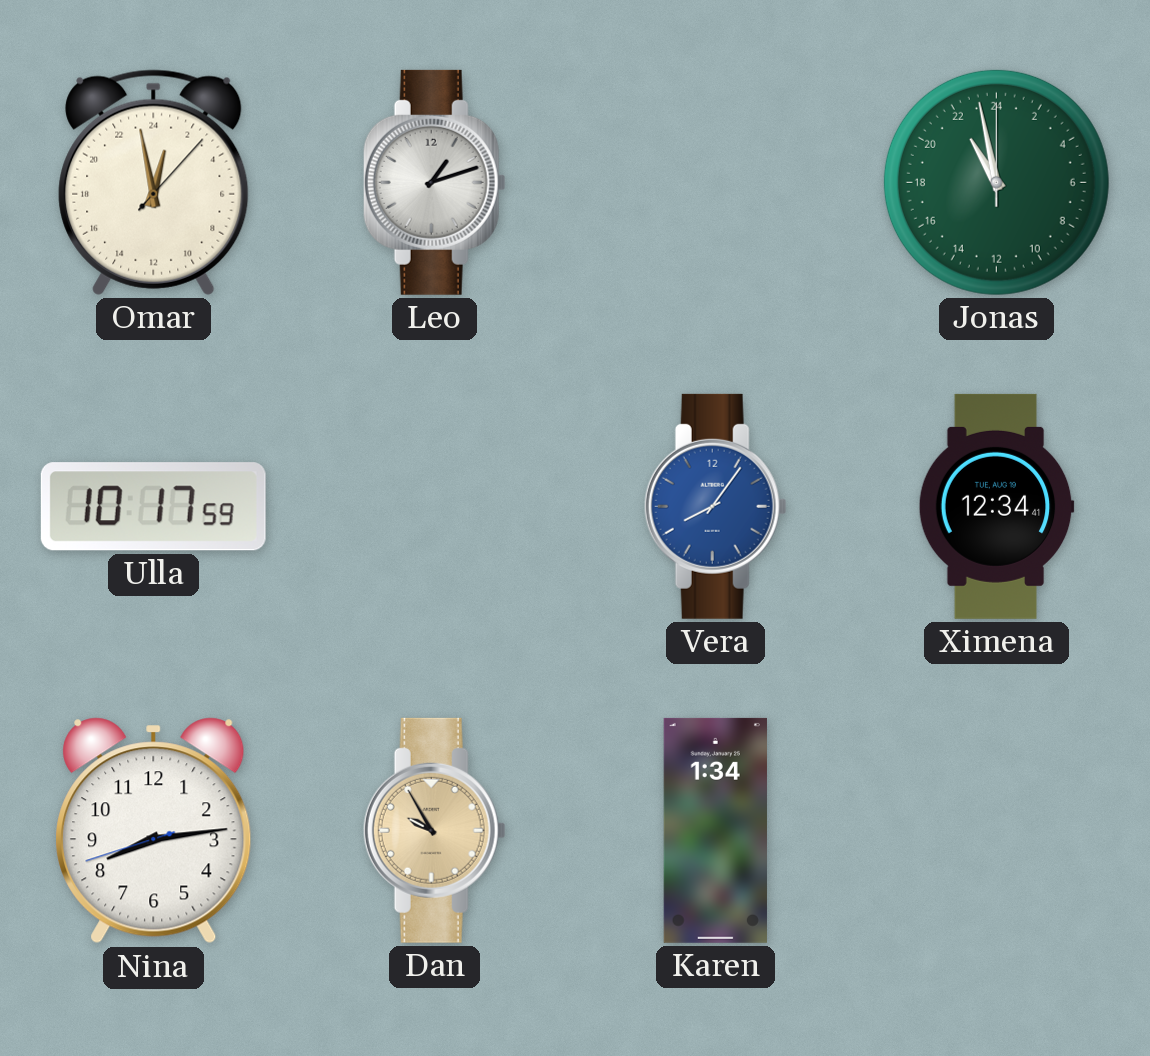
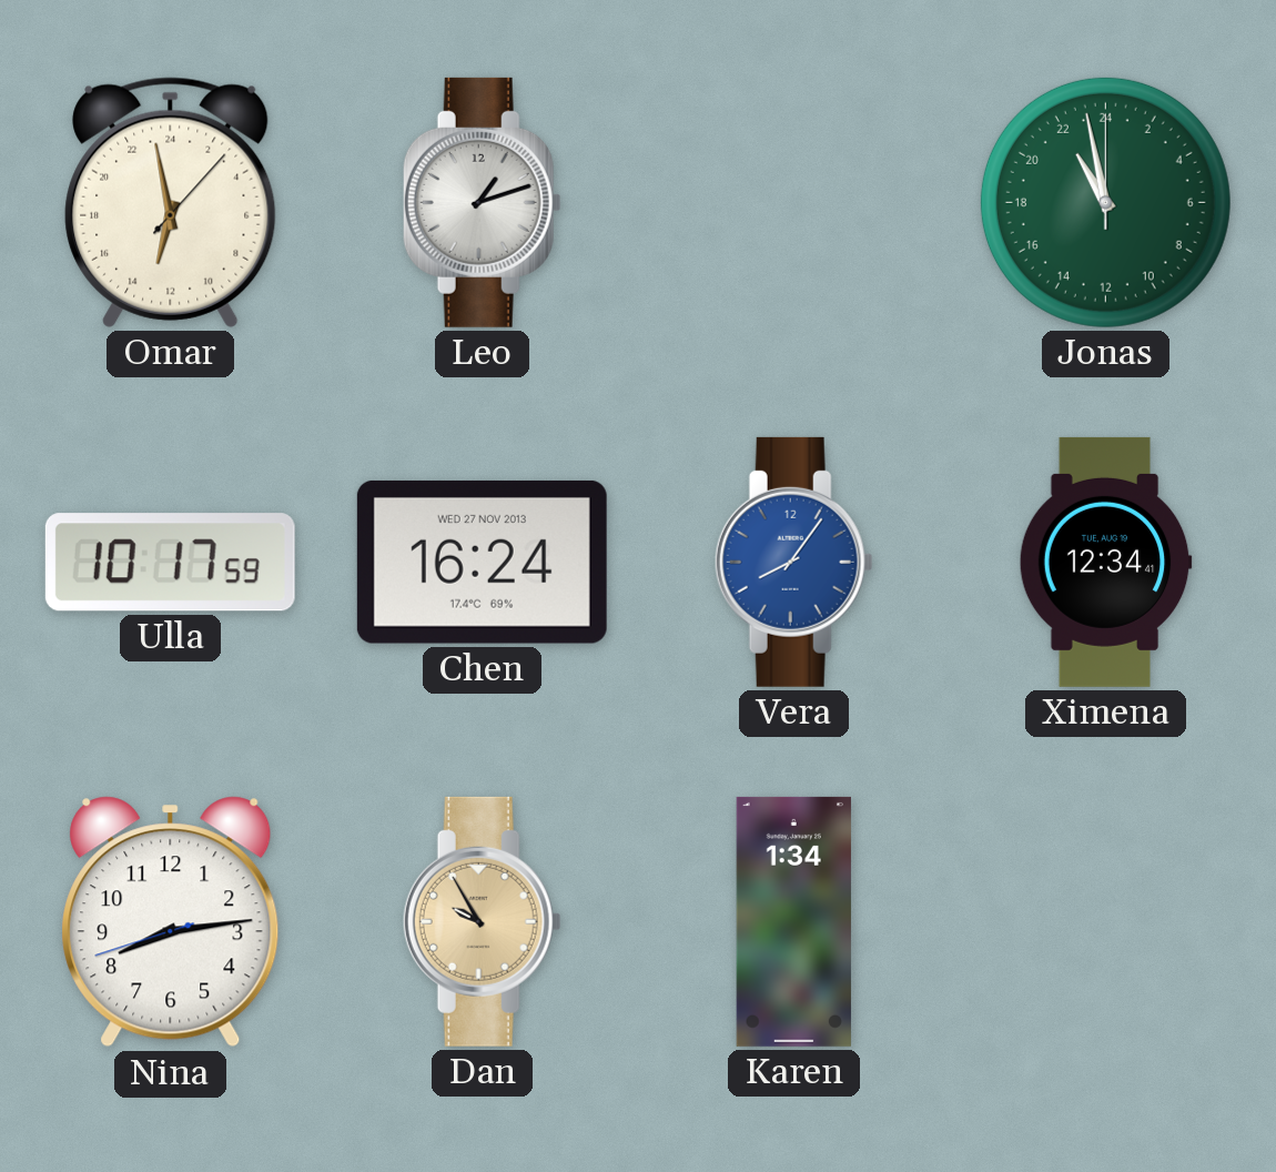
Omar: 0:58 -> 12:58
Chen: none -> 16:24
